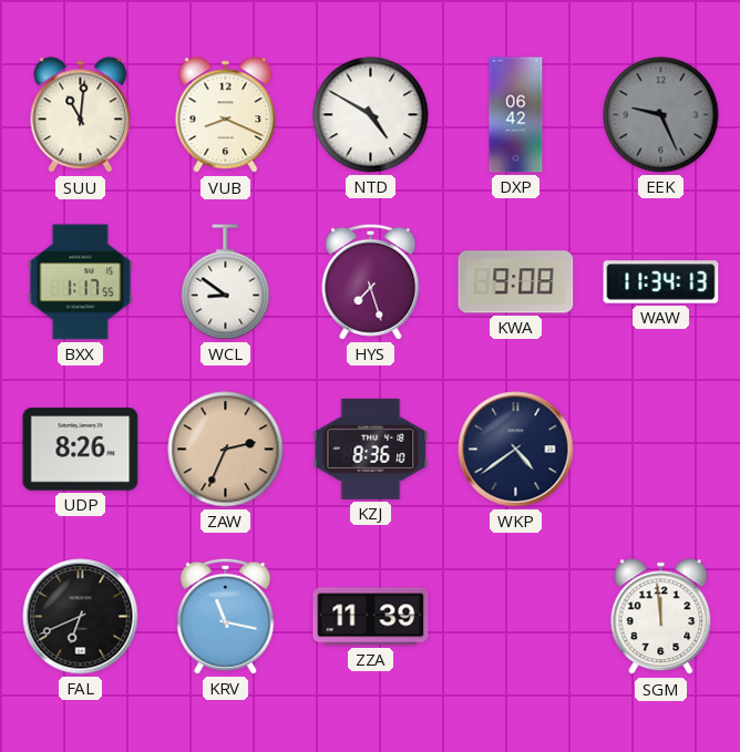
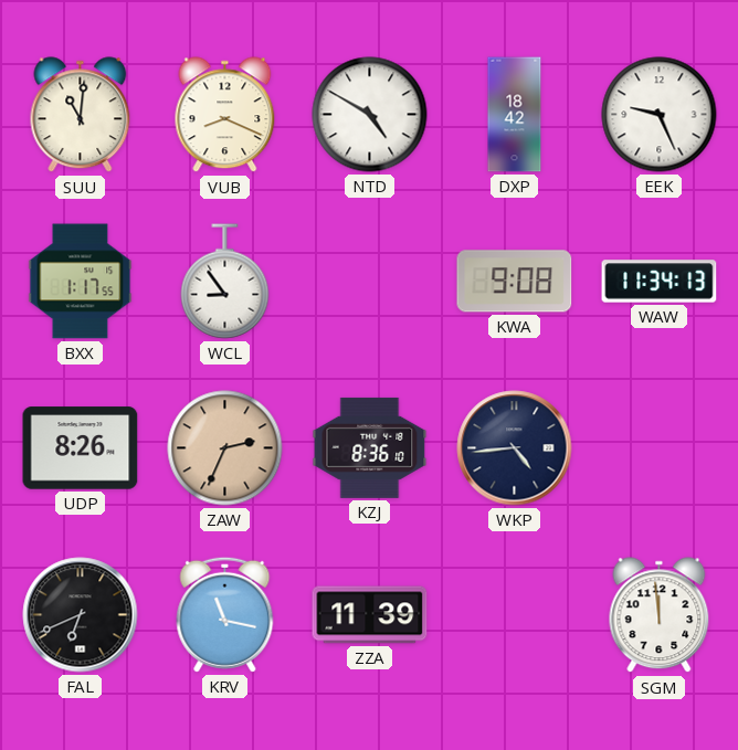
DXP: 06:42 -> 18:42
EEK dial: grey -> white
WCL: 8:51 -> 8:54
HYS: 7:27 -> none
WKP: 4:39 -> 4:44
